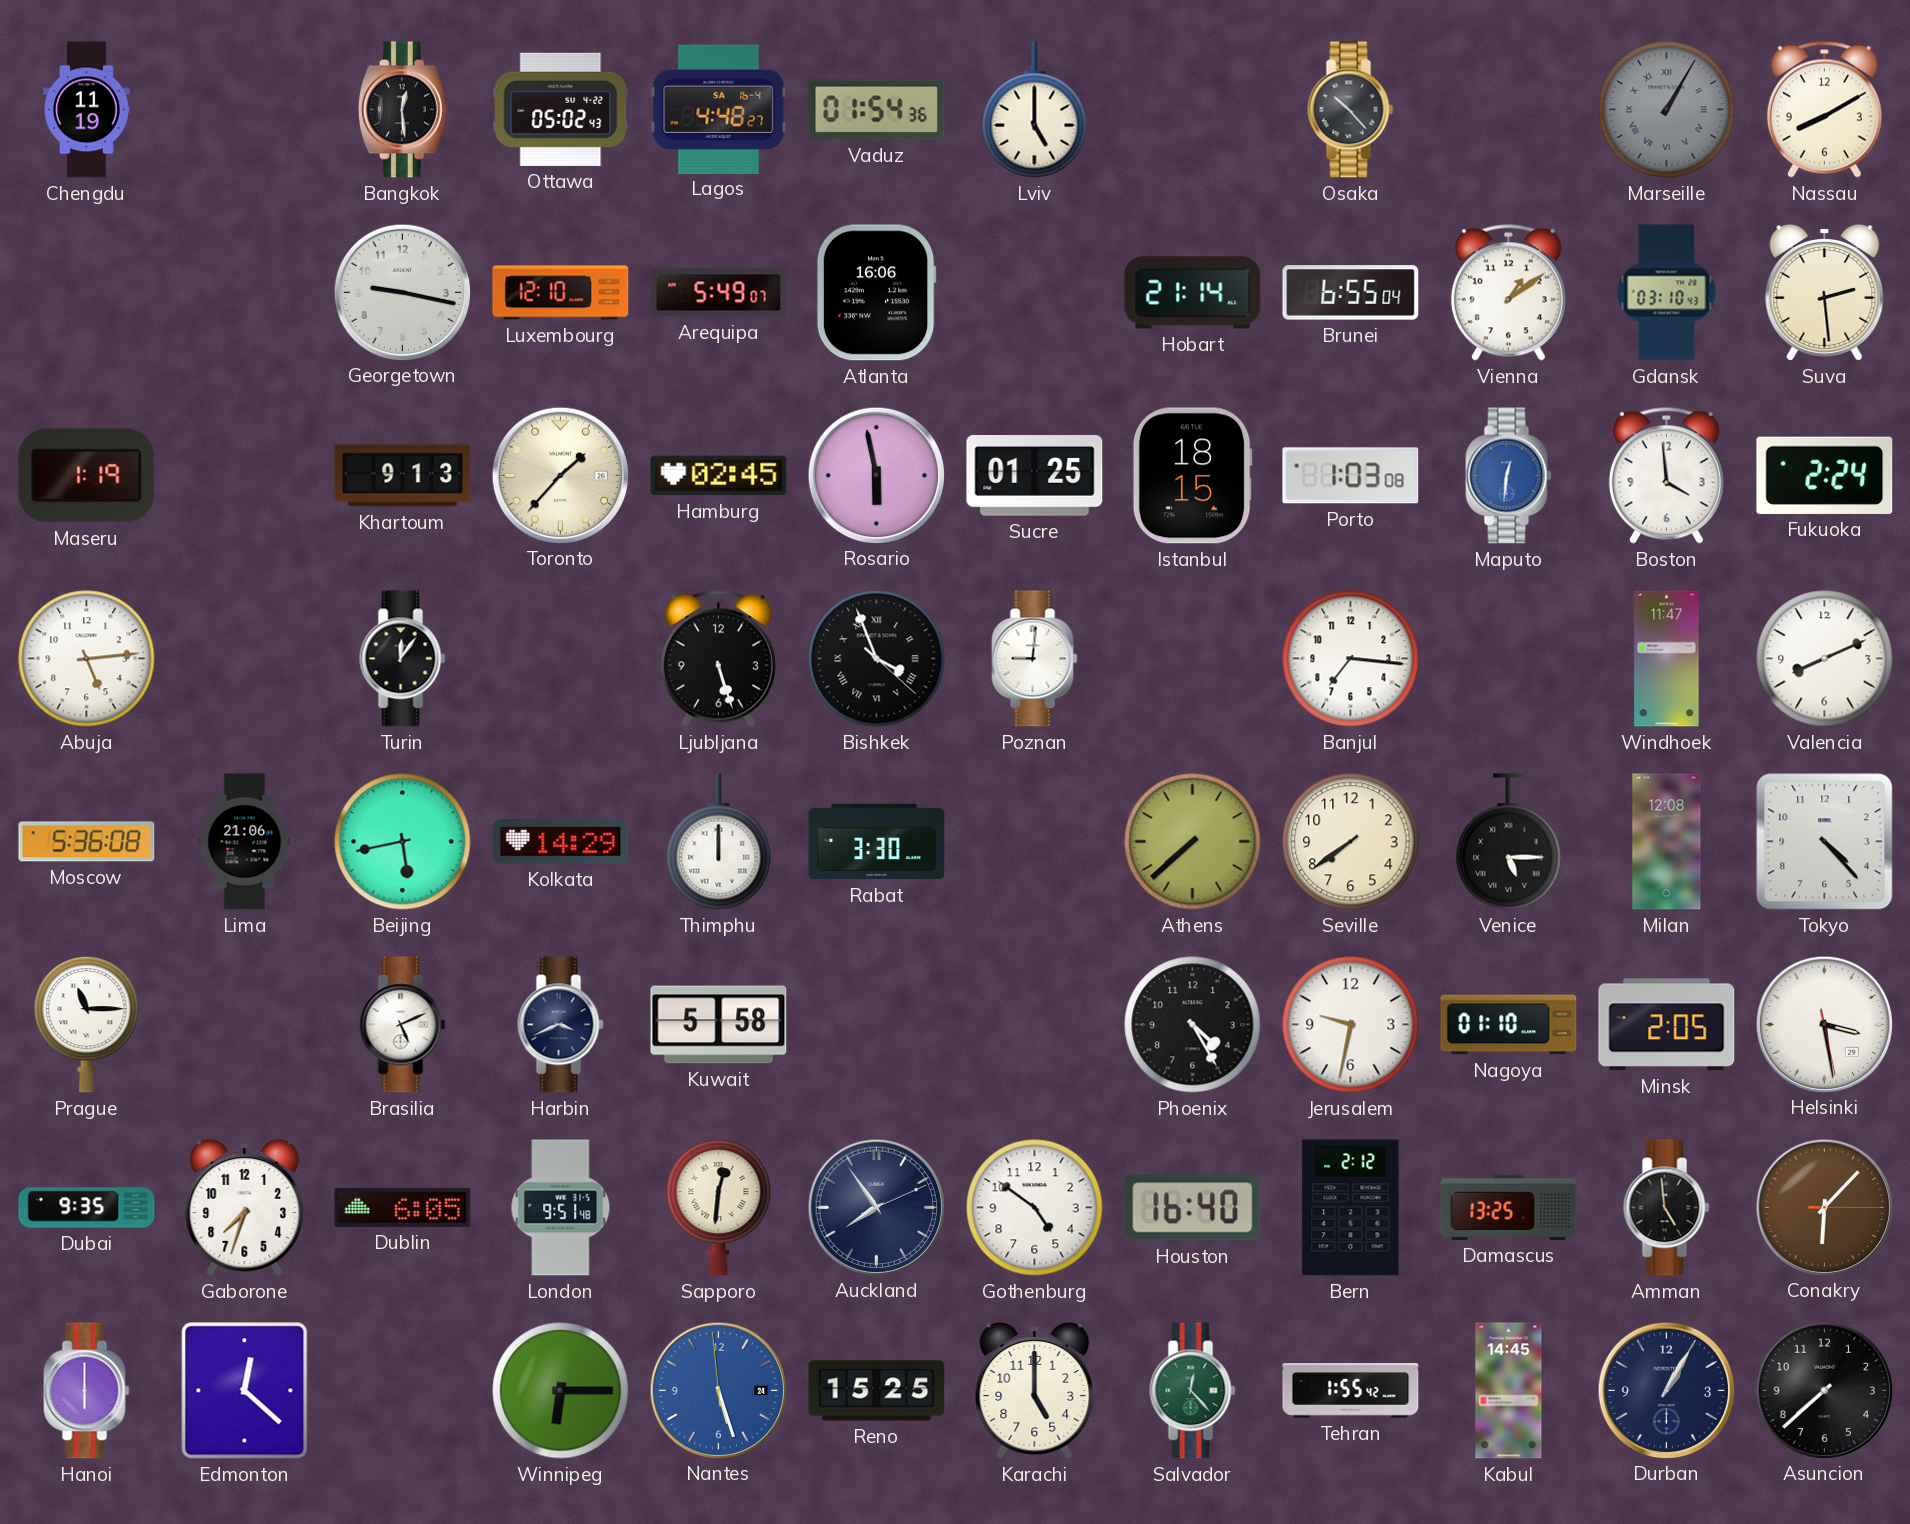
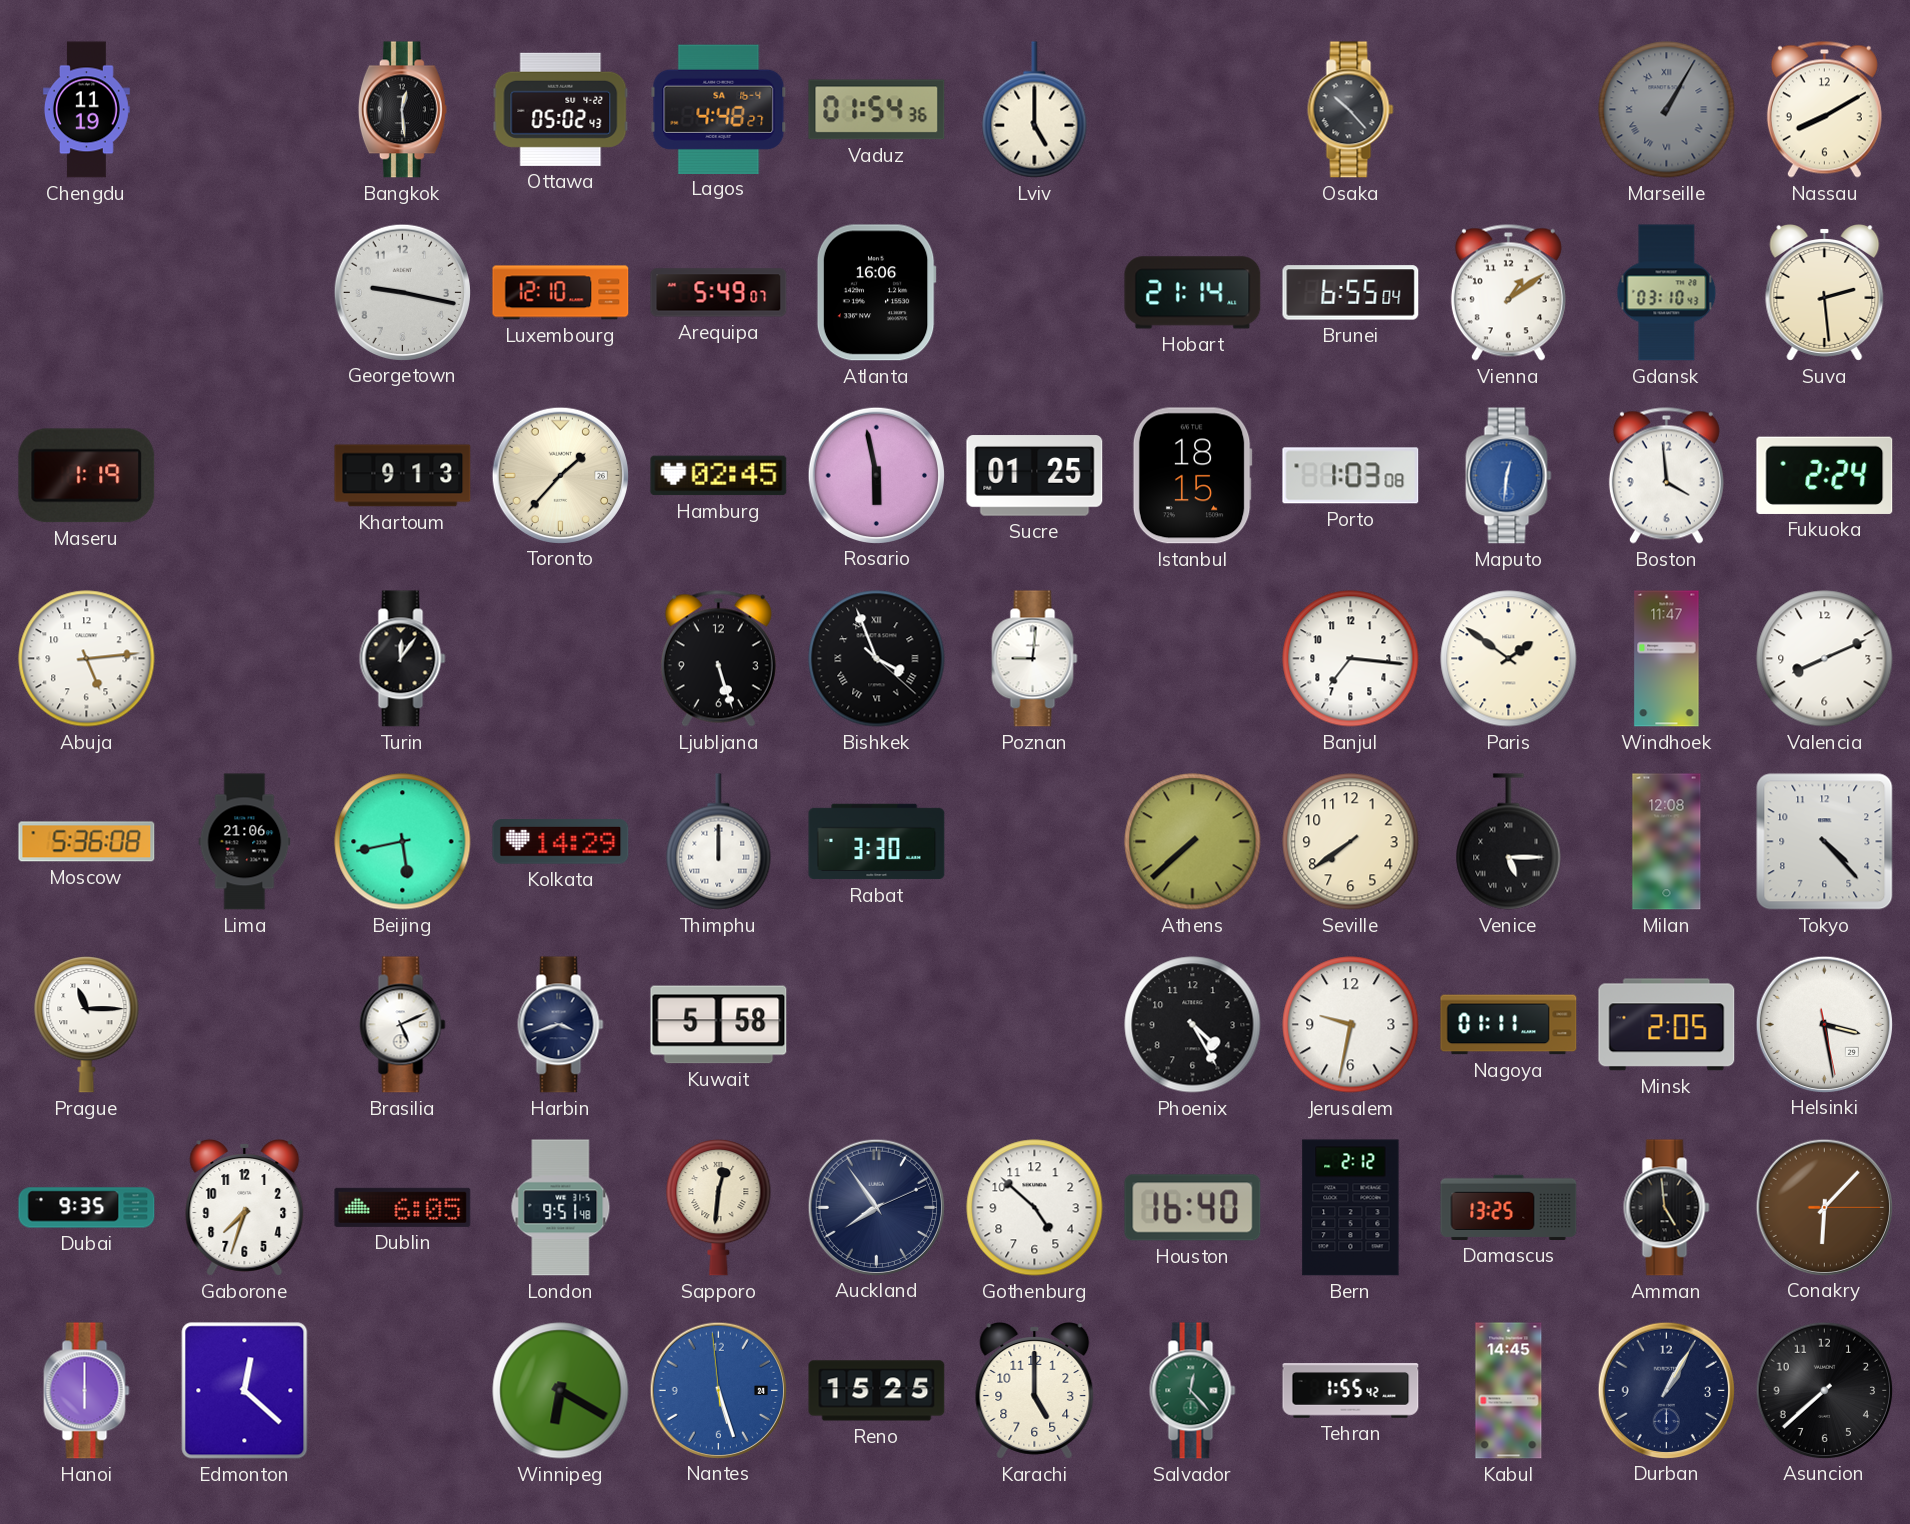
Paris: none -> 1:51
Harbin: 3:41 -> 3:42
Nagoya: 01:10 -> 01:11
Gothenburg: 4:51 -> 4:52
Winnipeg: 6:15 -> 6:20
